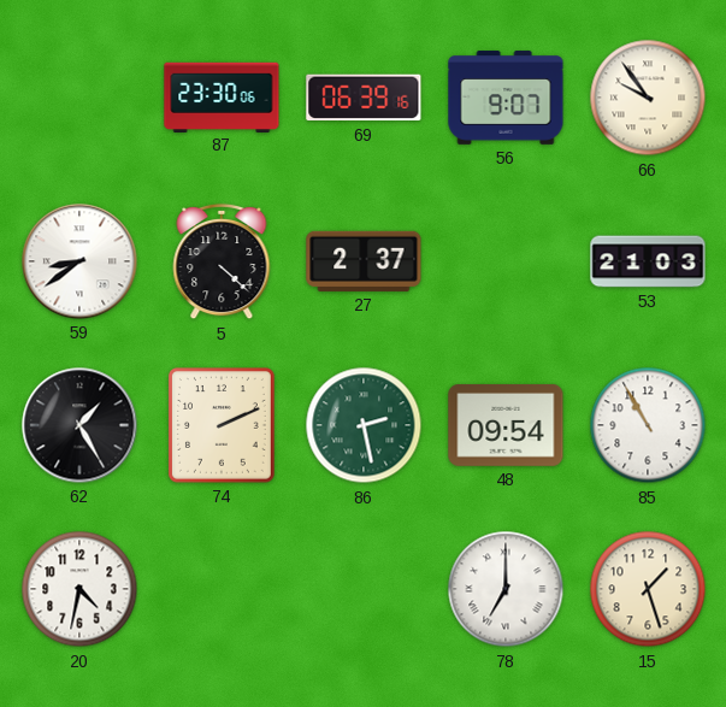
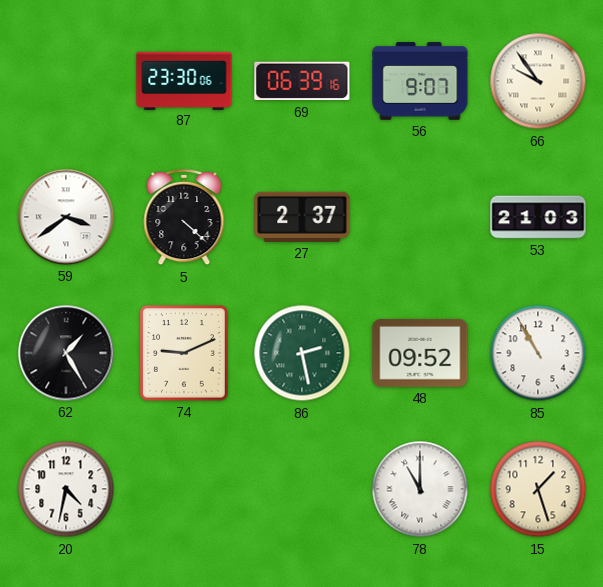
59: 8:39 -> 3:39
74: 2:11 -> 9:11
48: 09:54 -> 09:52
78: 7:00 -> 11:00
